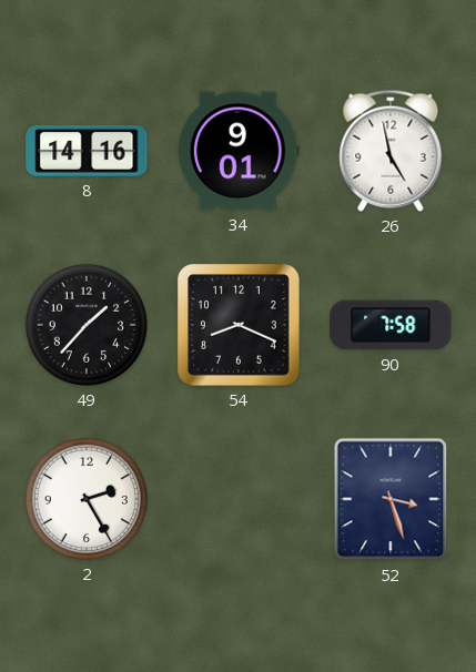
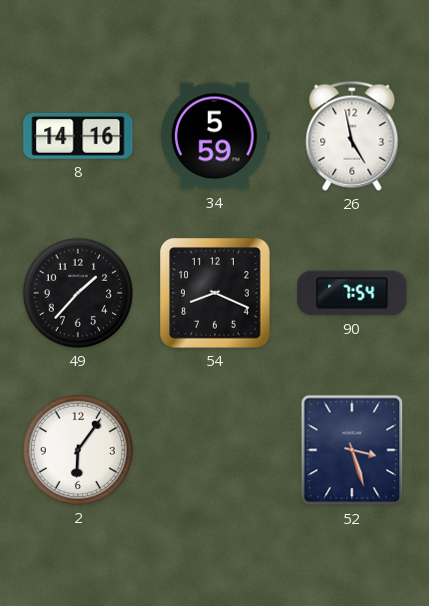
34: 9:01 -> 5:59
90: 7:58 -> 7:54
2: 2:25 -> 6:06
